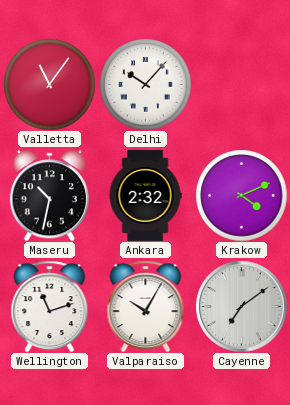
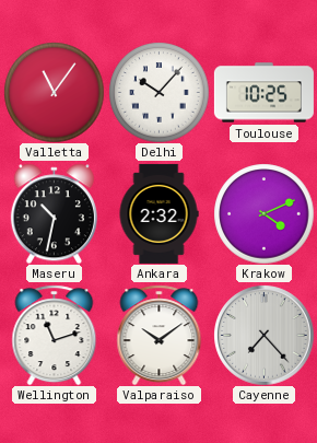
Toulouse: none -> 10:25
Valparaiso: 10:05 -> 10:09
Cayenne: 7:09 -> 7:23
